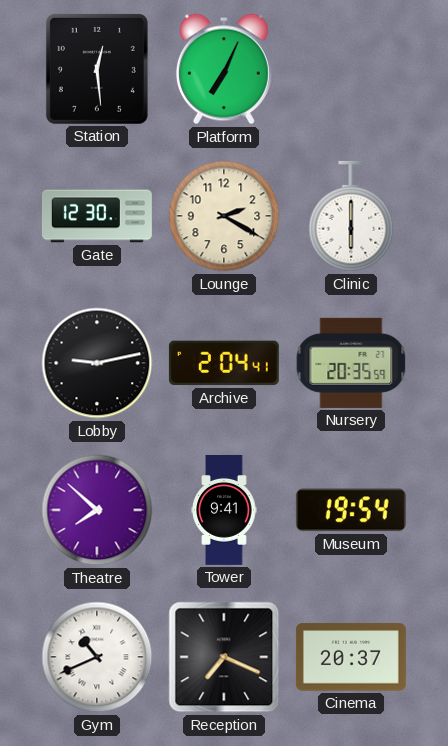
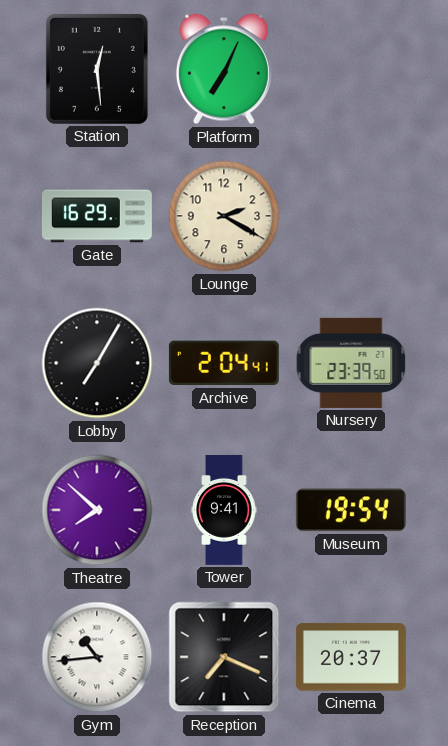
Gate: 12:30 -> 16:29
Clinic: 6:00 -> none
Lobby: 9:13 -> 7:05
Nursery: 20:35 -> 23:39
Gym: 10:41 -> 10:44
